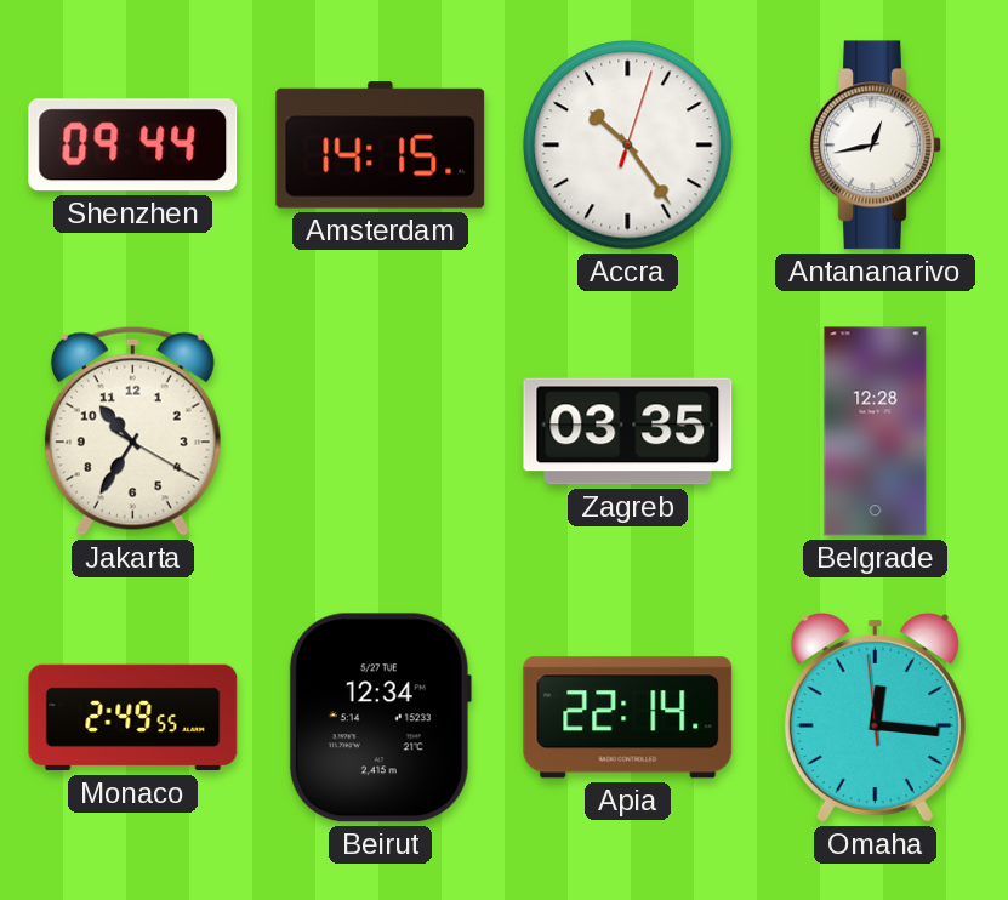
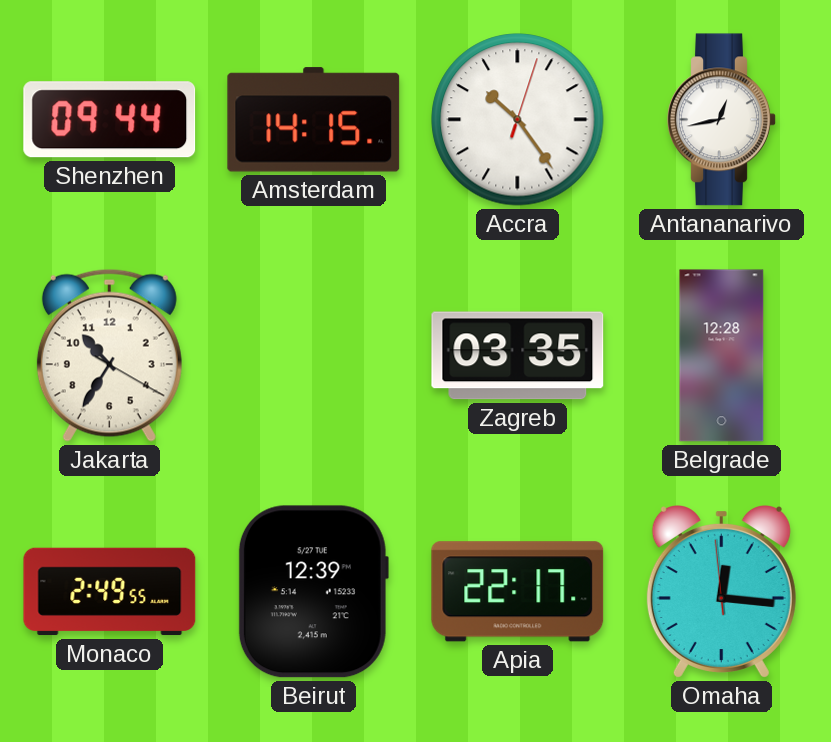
Beirut: 12:34 -> 12:39
Apia: 22:14 -> 22:17
